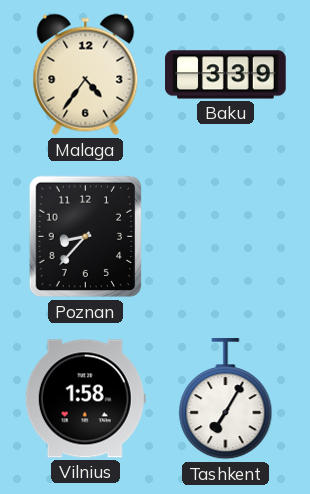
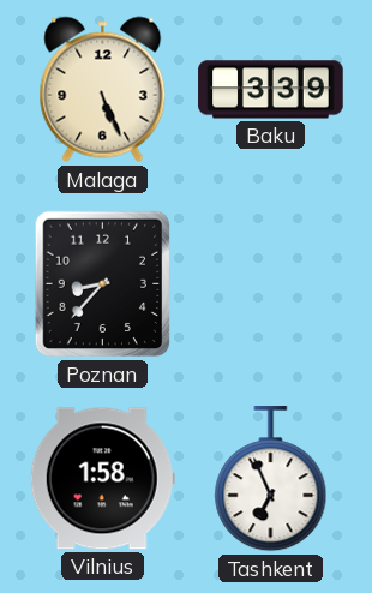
Malaga: 4:36 -> 5:26
Tashkent: 7:05 -> 6:56
